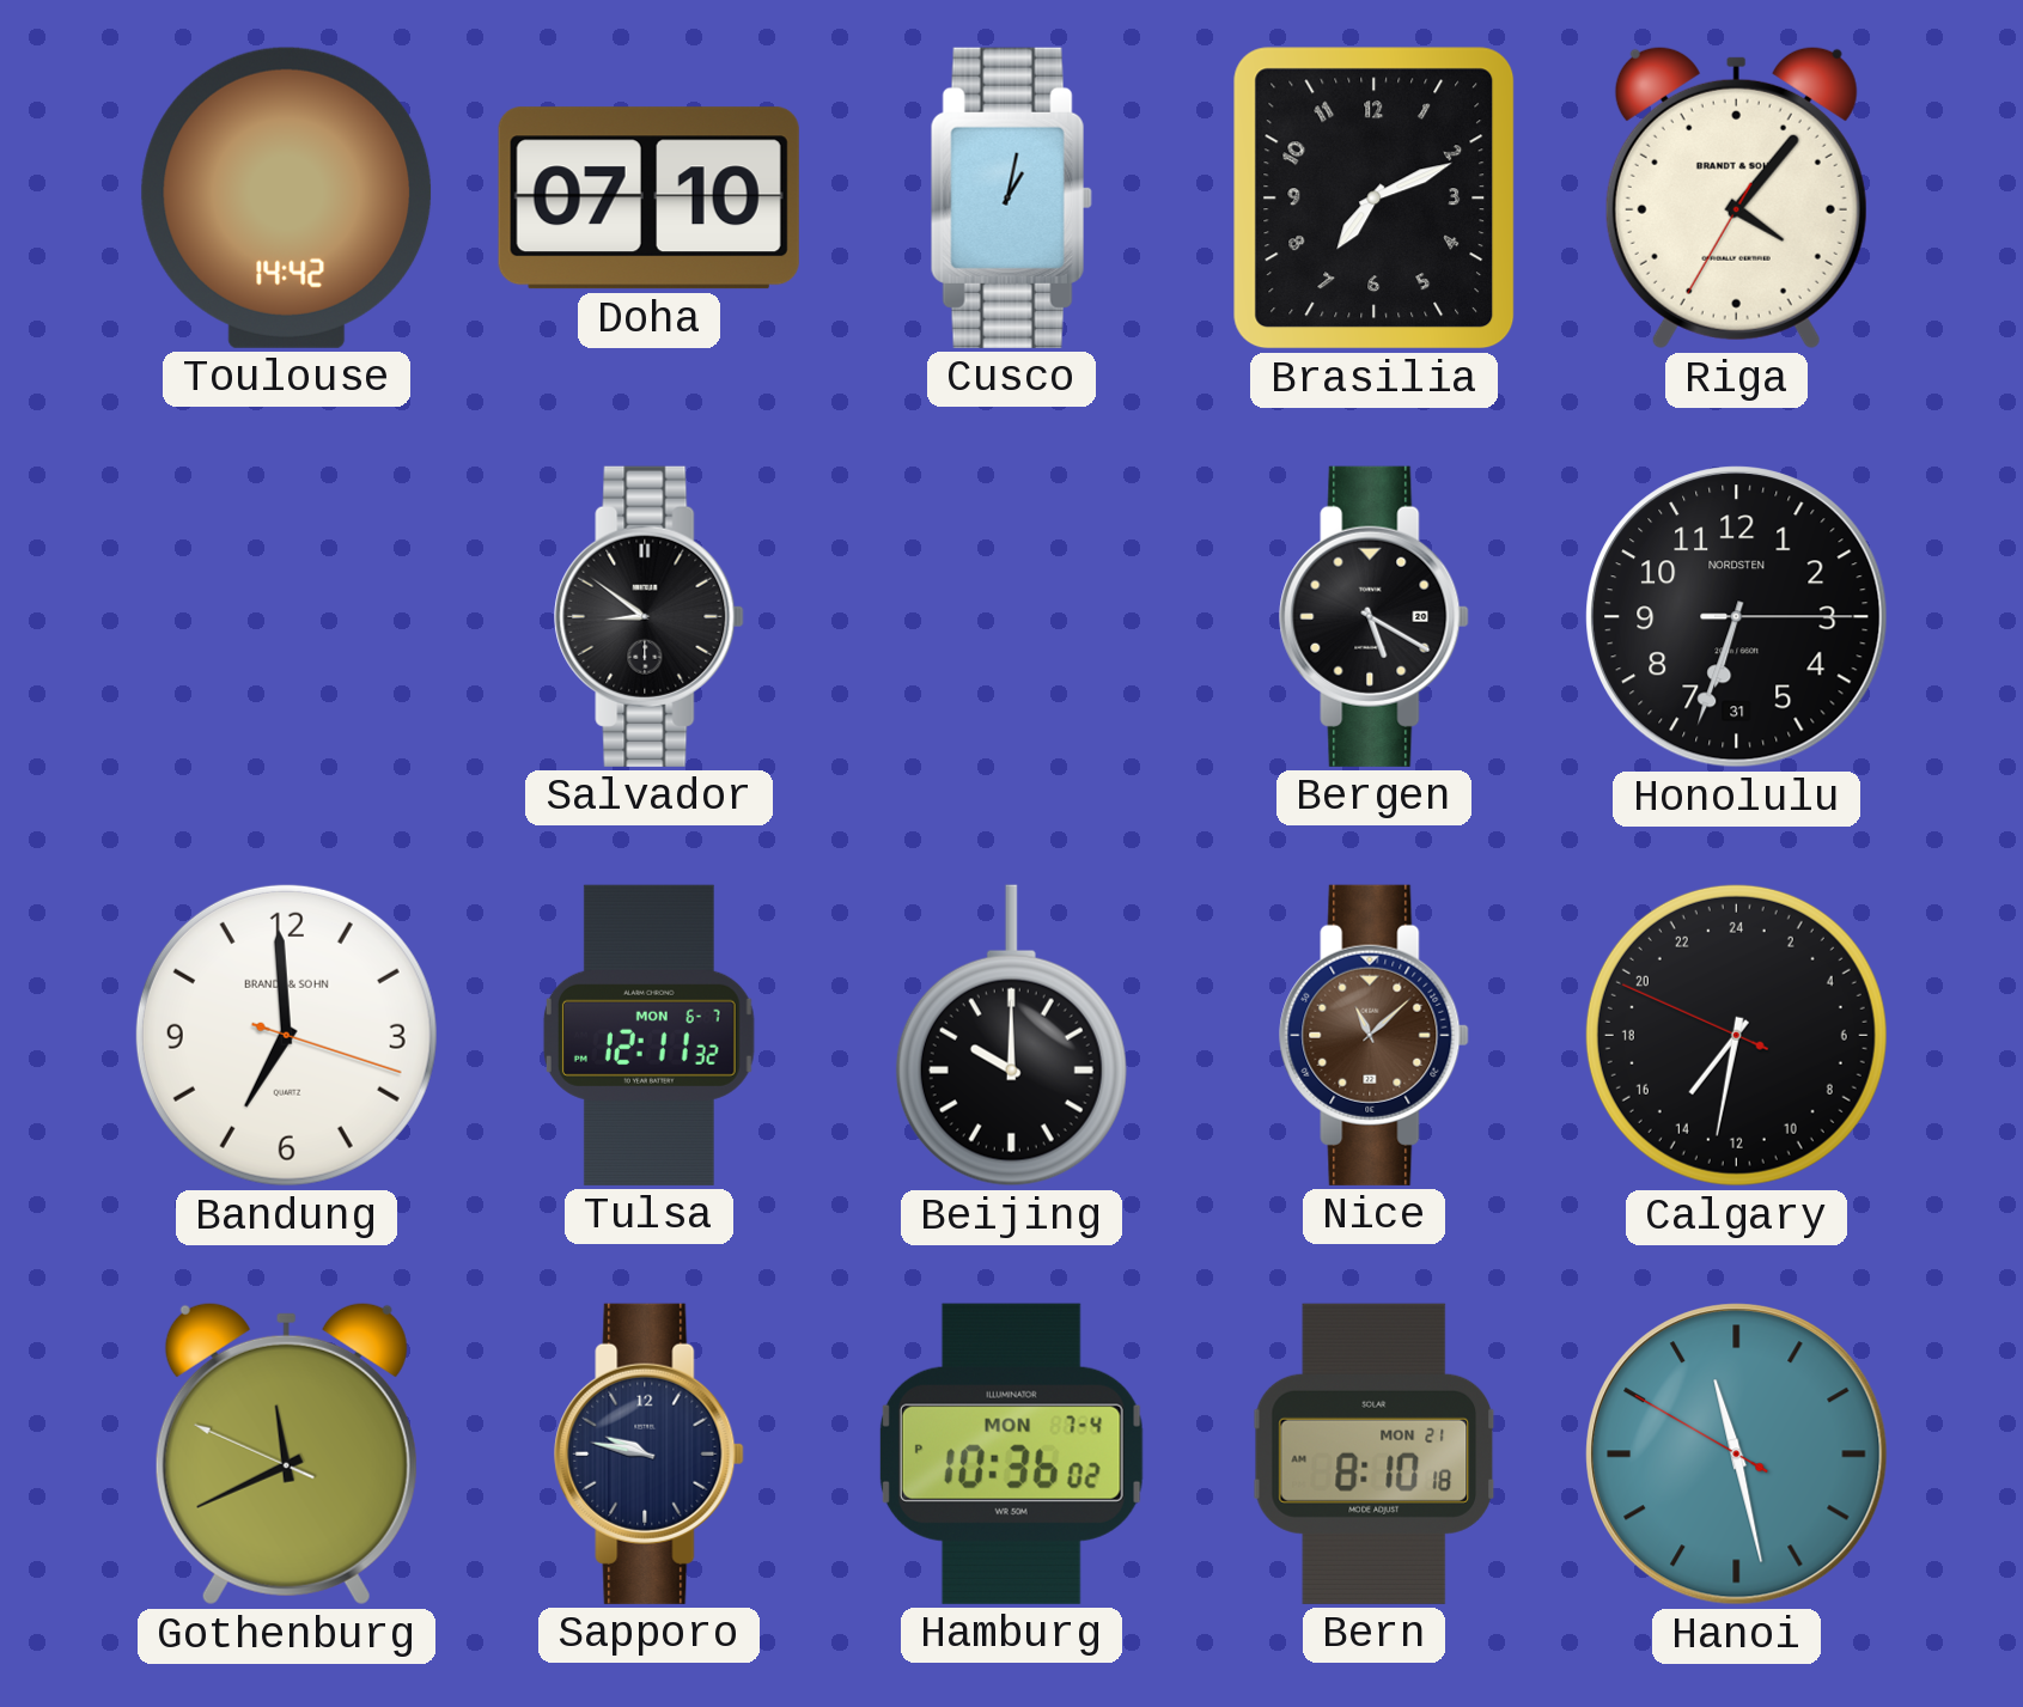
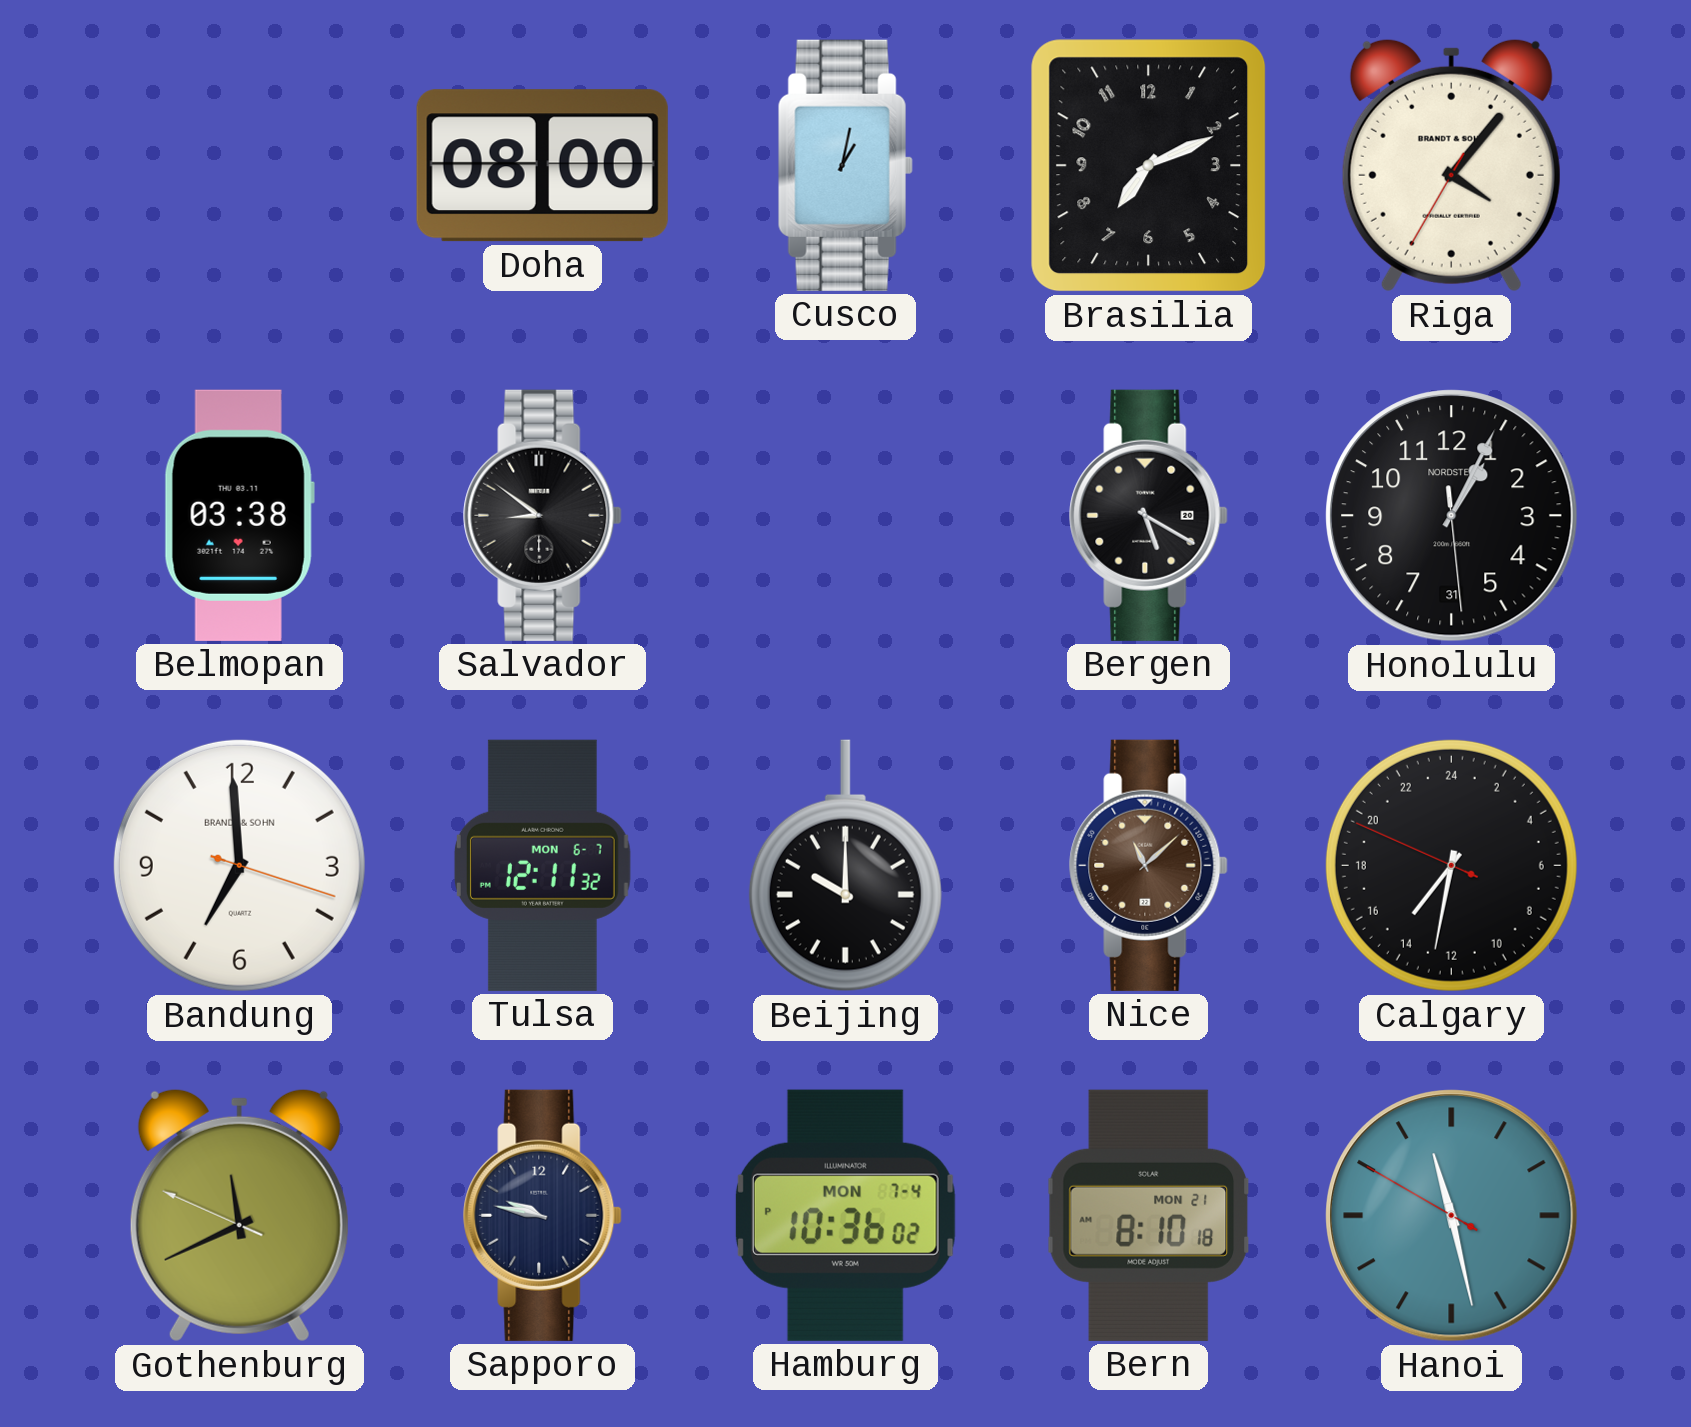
Toulouse: 14:42 -> none
Doha: 07:10 -> 08:00
Belmopan: none -> 03:38
Honolulu: 6:33 -> 1:04
